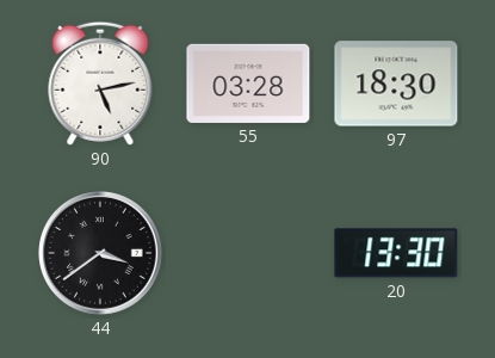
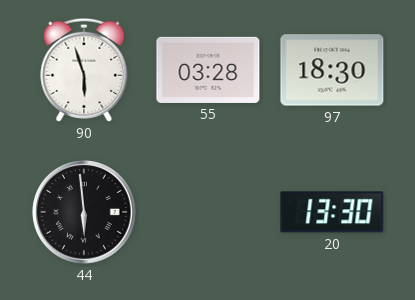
90: 5:13 -> 5:57
44: 3:39 -> 5:59
